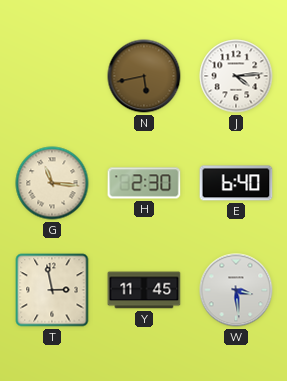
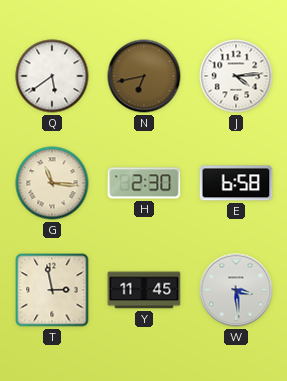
Q: none -> 5:39
N: 5:43 -> 6:43
E: 6:40 -> 6:58
